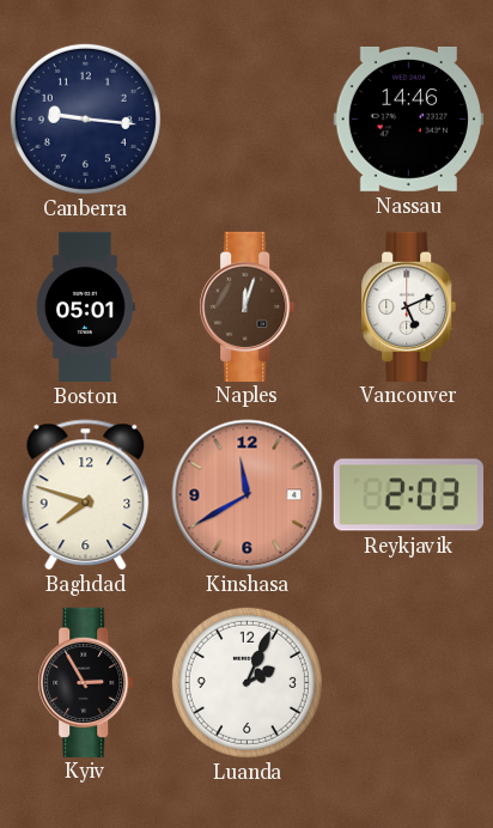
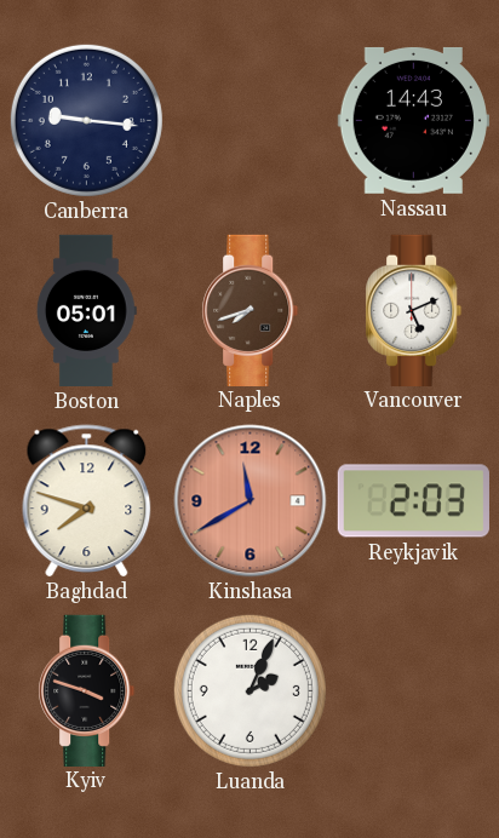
Nassau: 14:46 -> 14:43
Naples: 12:03 -> 7:42
Kyiv: 2:55 -> 3:48
